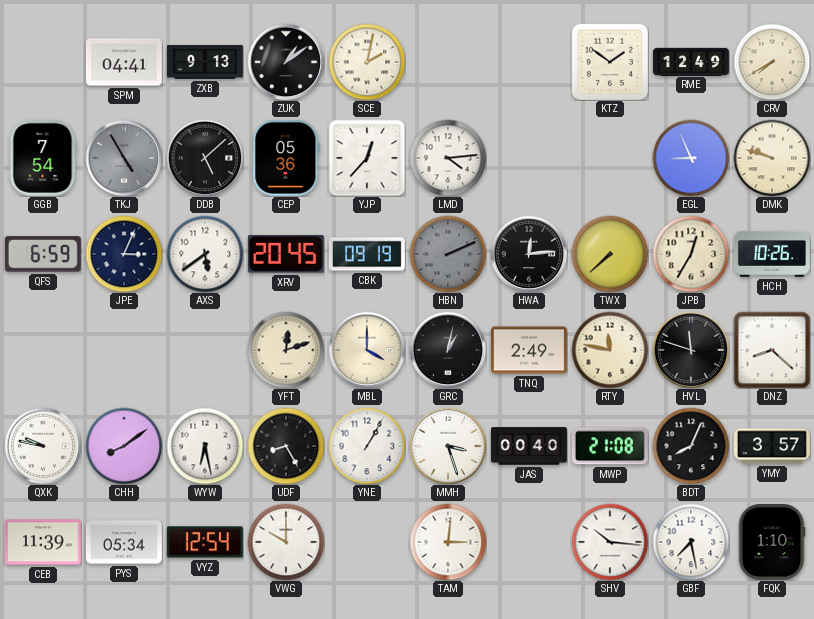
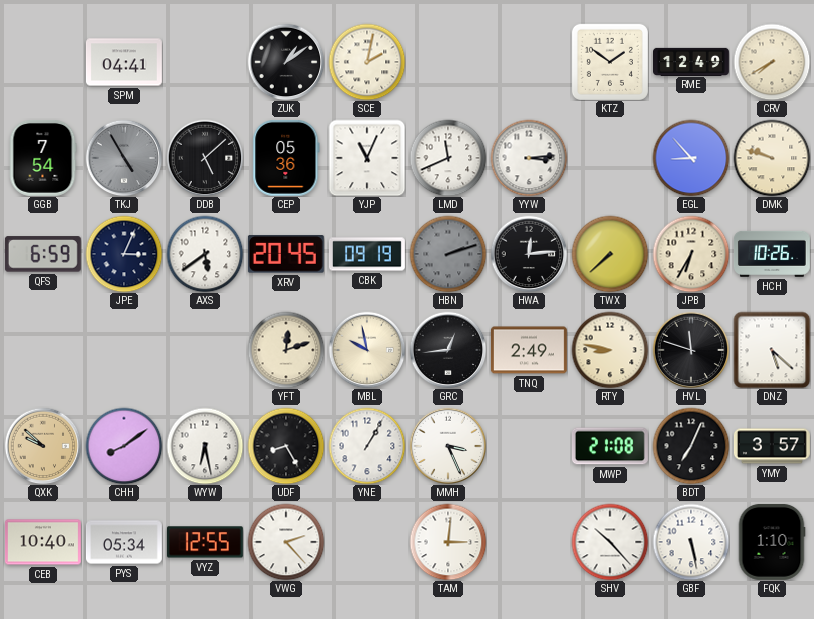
ZXB: 9:13 -> none
YJP: 12:37 -> 11:04
LMD: 4:14 -> 11:41
YYW: none -> 3:14
EGL: 8:56 -> 8:53
HBN: 2:11 -> 2:12
JPB: 12:35 -> 6:35
MBL: 4:00 -> 9:58
GRC: 1:02 -> 12:44
RTY: 11:47 -> 8:47
DNZ: 8:22 -> 5:22
QXK: 9:47 -> 9:52
QXK dial: white -> champagne
MMH: 3:27 -> 3:26
JAS: 00:40 -> none
BDT: 8:04 -> 7:04
CEB: 11:39 -> 10:40
VYZ: 12:54 -> 12:55
VWG: 10:00 -> 2:23
SHV: 10:16 -> 10:23
GBF: 7:28 -> 5:28
